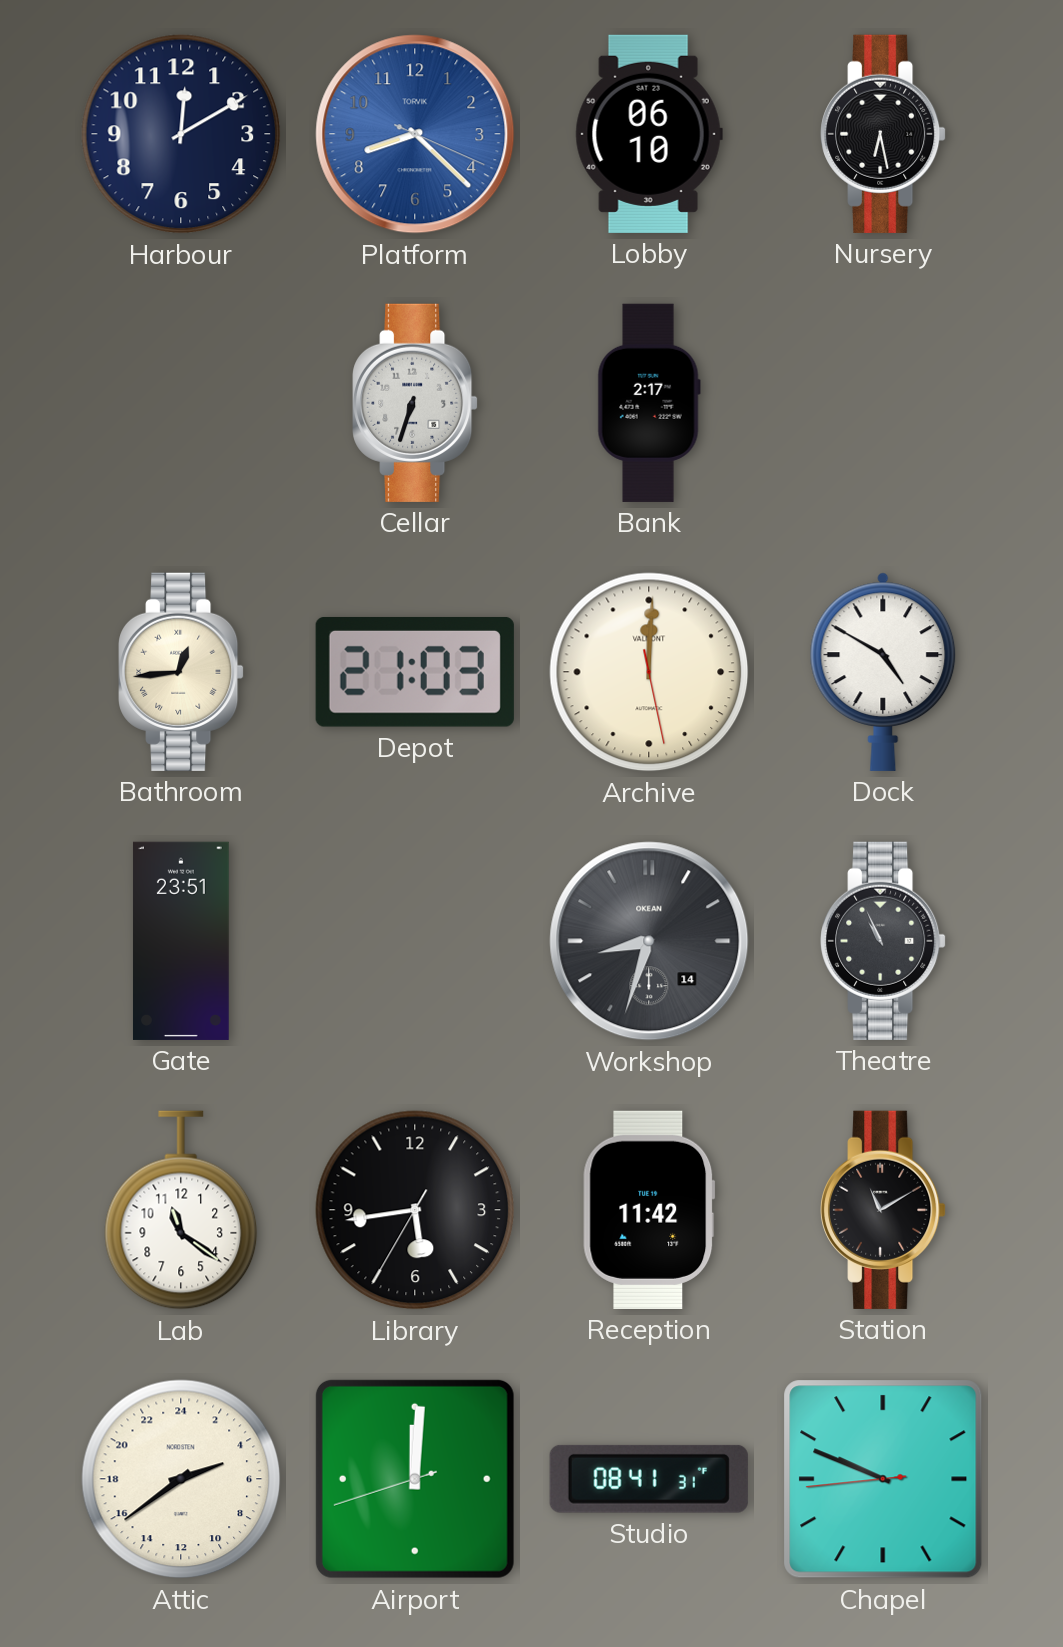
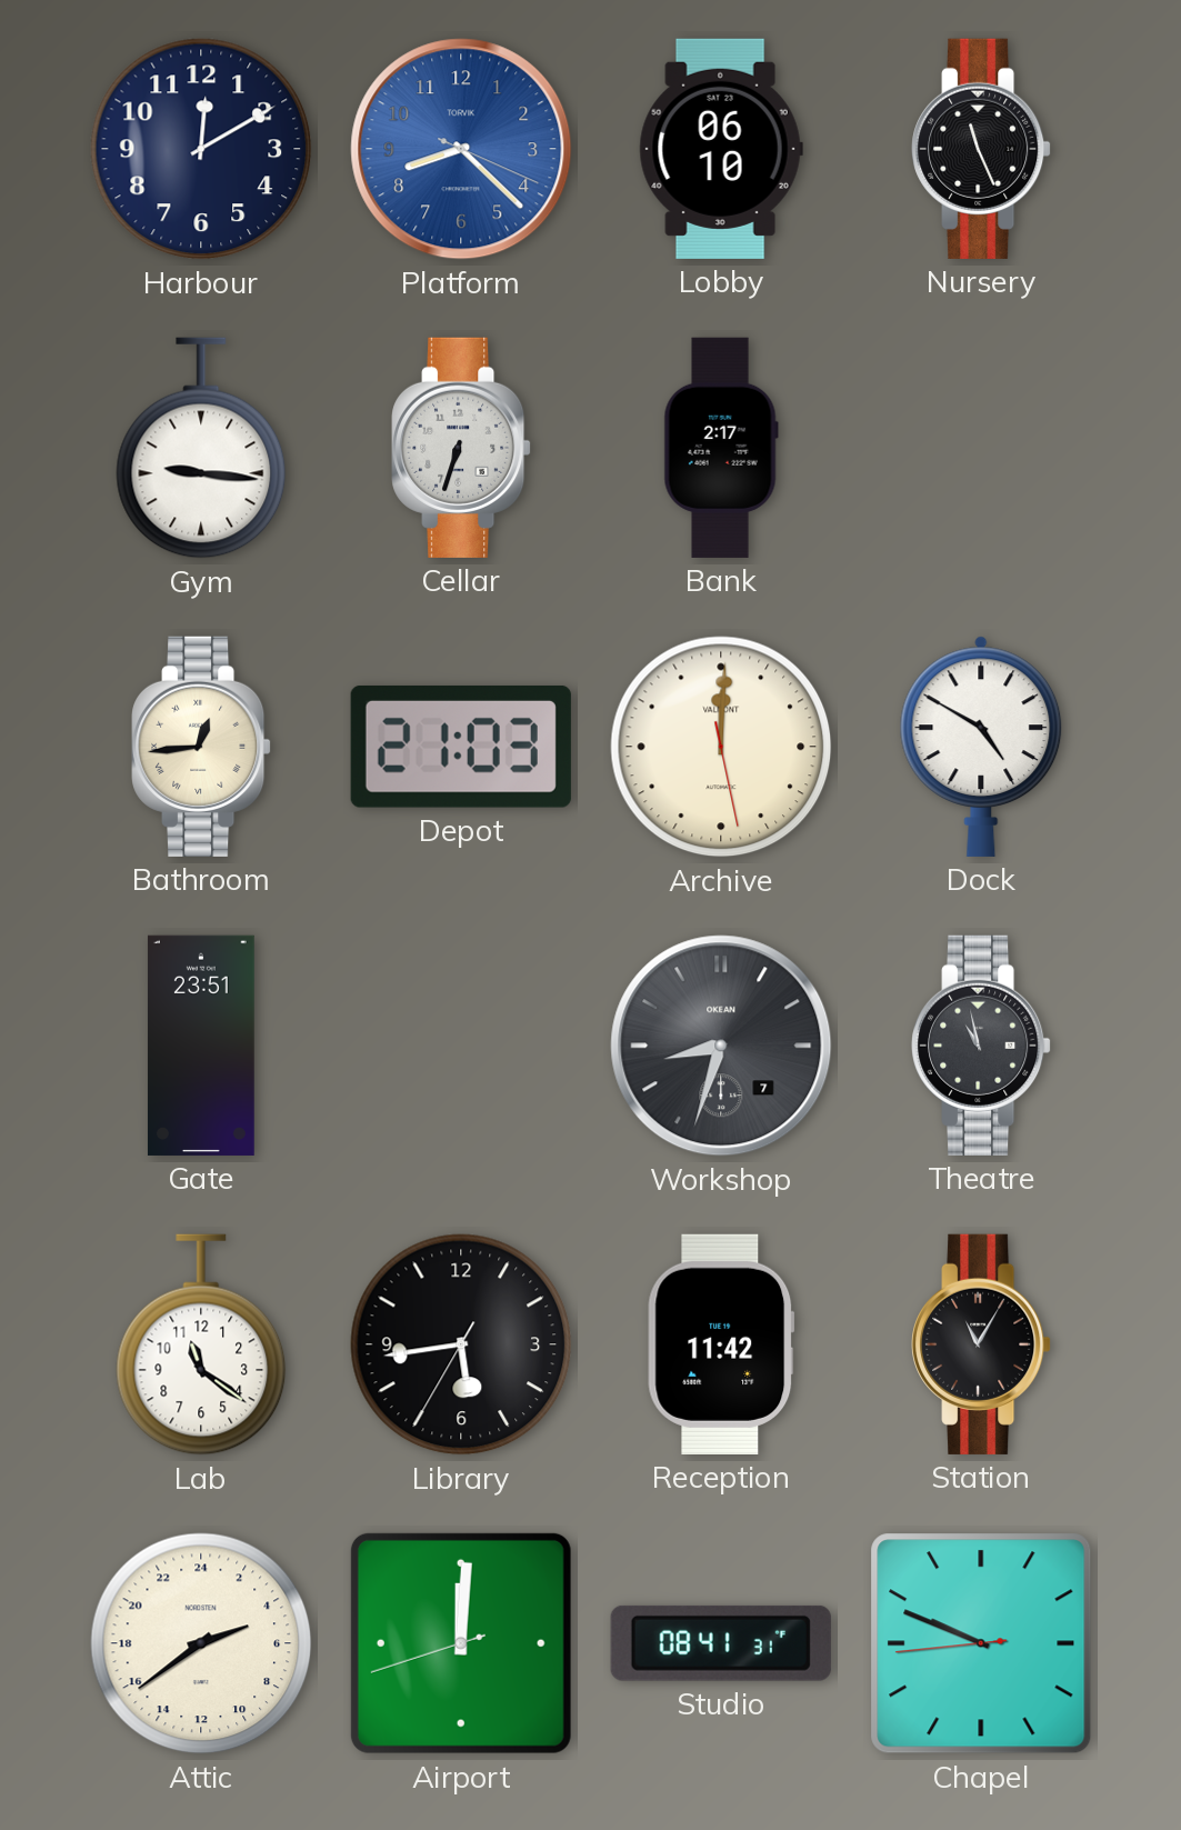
Nursery: 6:28 -> 11:26
Gym: none -> 9:16
Workshop date: 14 -> 7
Theatre: 10:56 -> 10:58
Station: 11:10 -> 11:05
